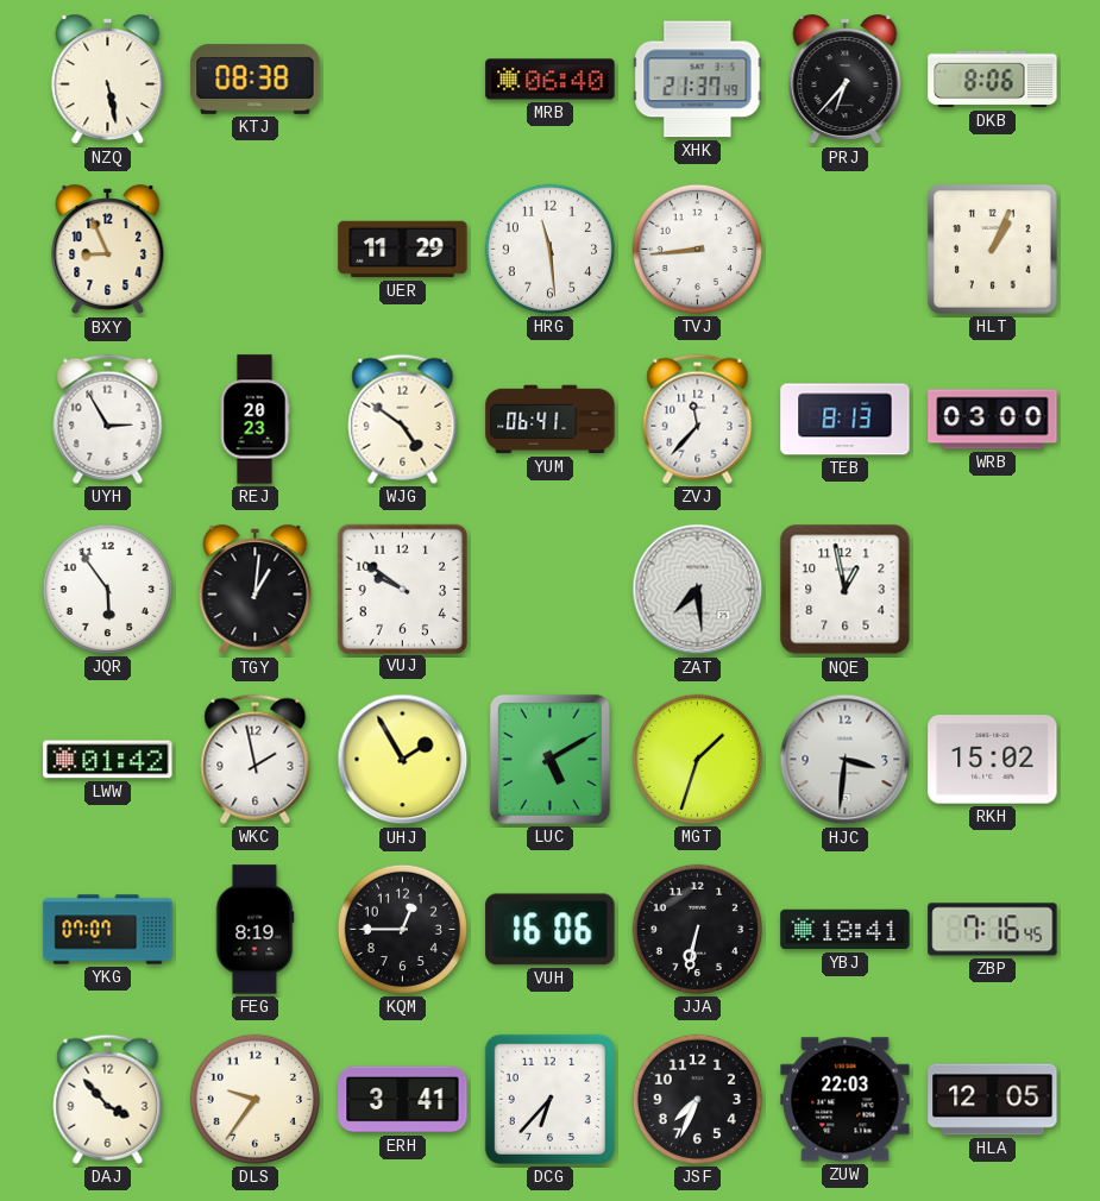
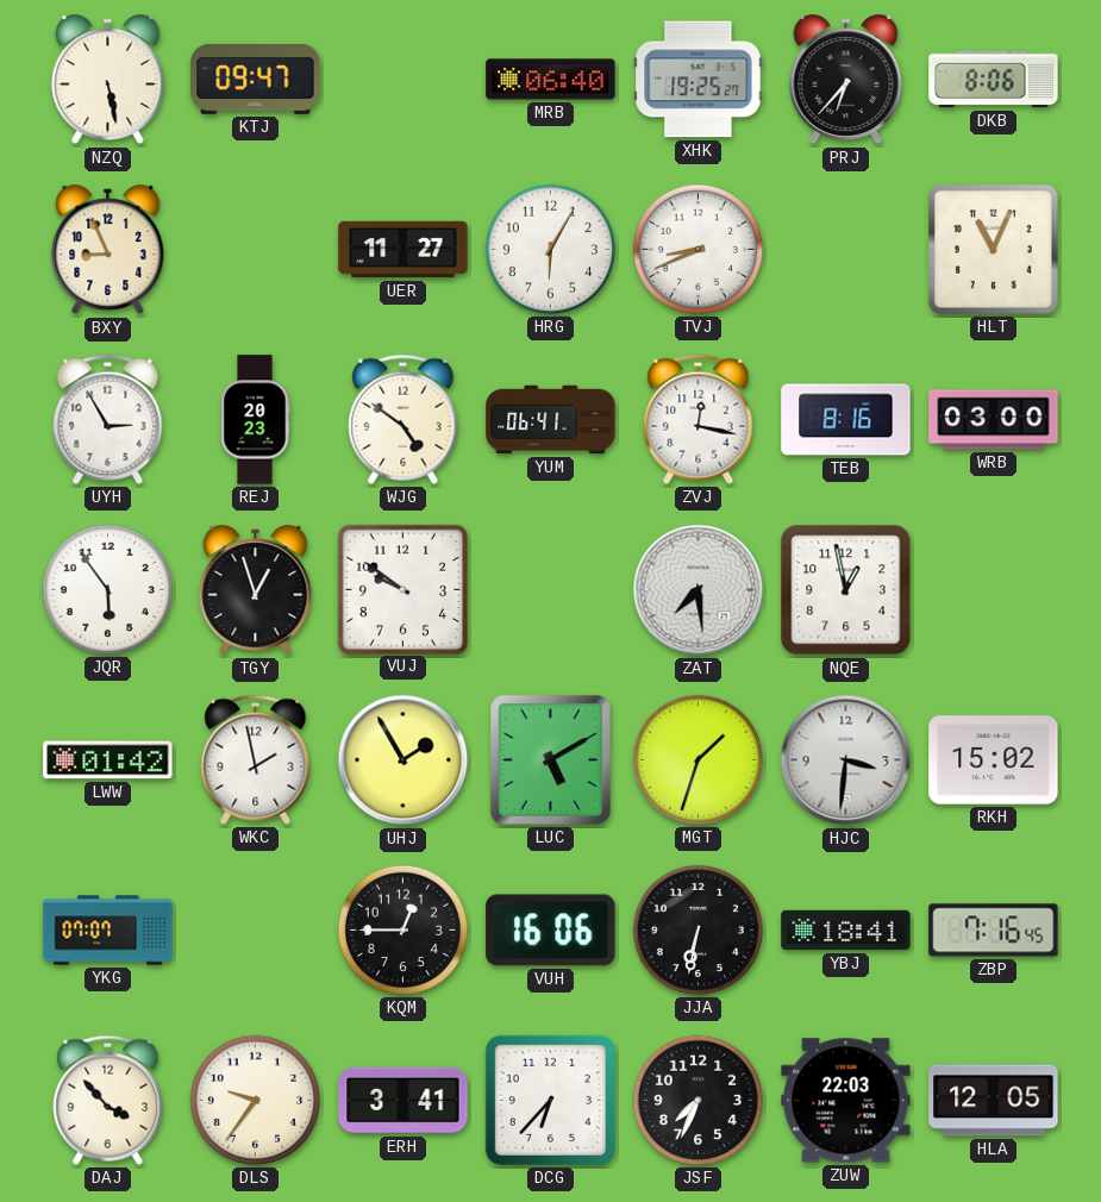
KTJ: 08:38 -> 09:47
XHK: 21:37 -> 19:25
UER: 11:29 -> 11:27
HRG: 11:29 -> 6:05
TVJ: 8:44 -> 8:41
HLT: 1:04 -> 11:04
ZVJ: 11:37 -> 12:17
TEB: 8:13 -> 8:16
TGY: 1:01 -> 12:57
FEG: 8:19 -> none
